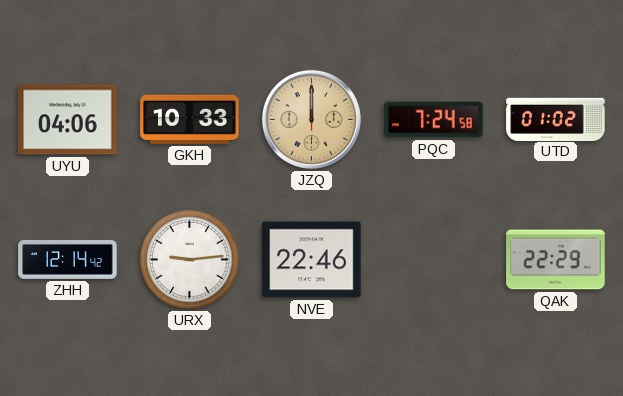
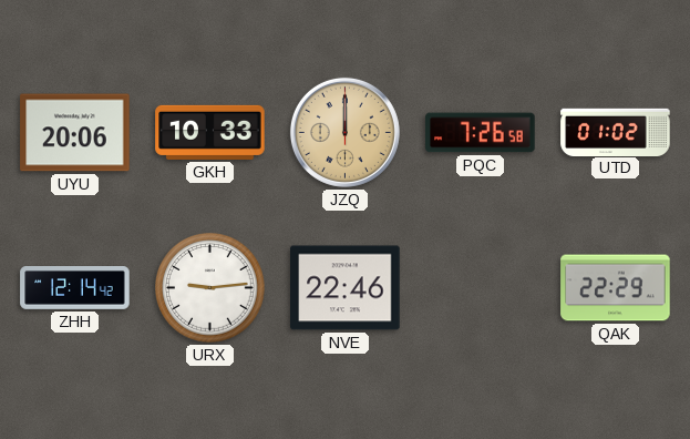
UYU: 04:06 -> 20:06
PQC: 7:24 -> 7:26
